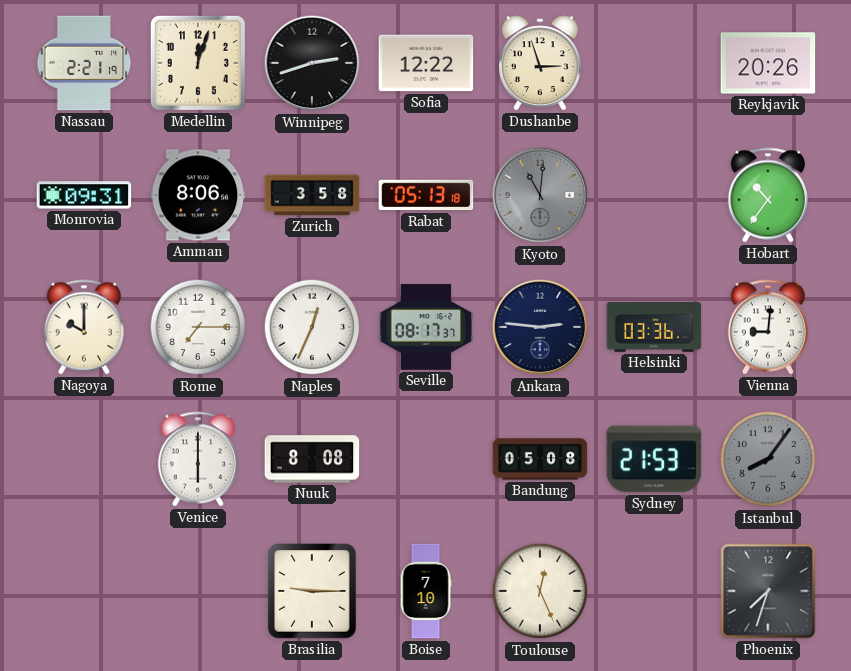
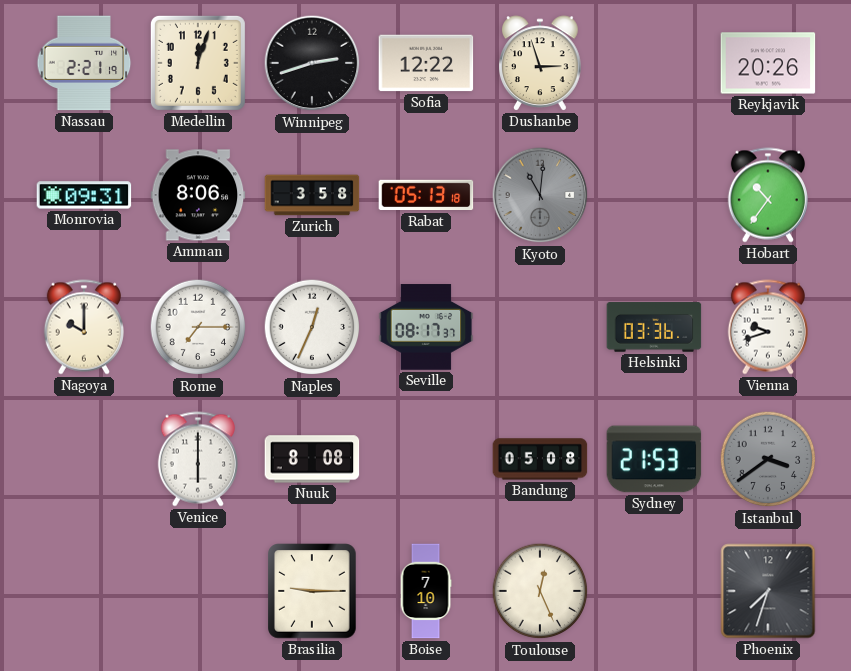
Ankara: 2:46 -> none
Vienna: 9:01 -> 9:42
Istanbul: 8:06 -> 3:39
